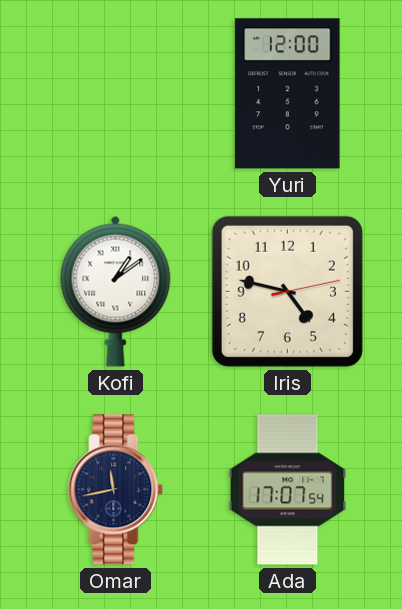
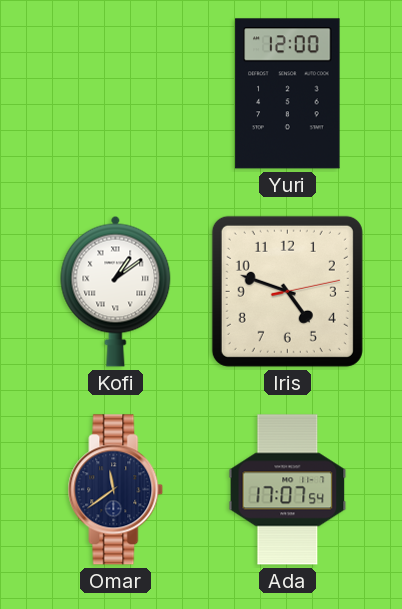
Iris: 4:47 -> 4:48
Omar: 11:43 -> 11:39
